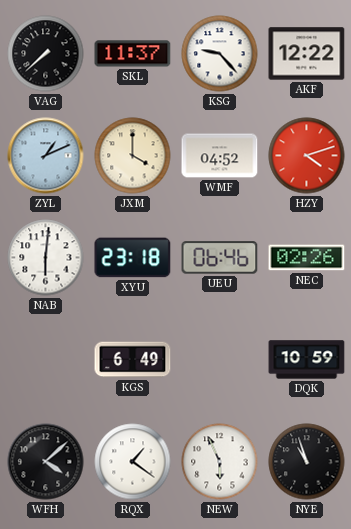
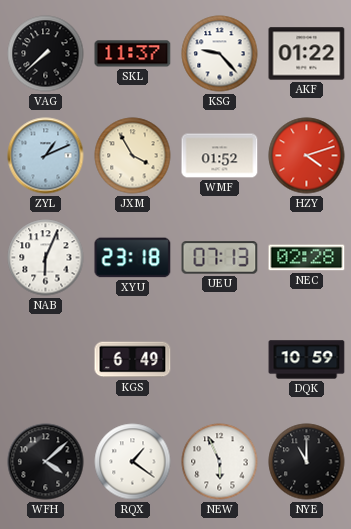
AKF: 12:22 -> 01:22
JXM: 4:00 -> 3:55
WMF: 04:52 -> 01:52
NAB: 6:01 -> 6:04
UEU: 06:46 -> 07:13
NEC: 02:26 -> 02:28
NYE: 10:57 -> 11:00
